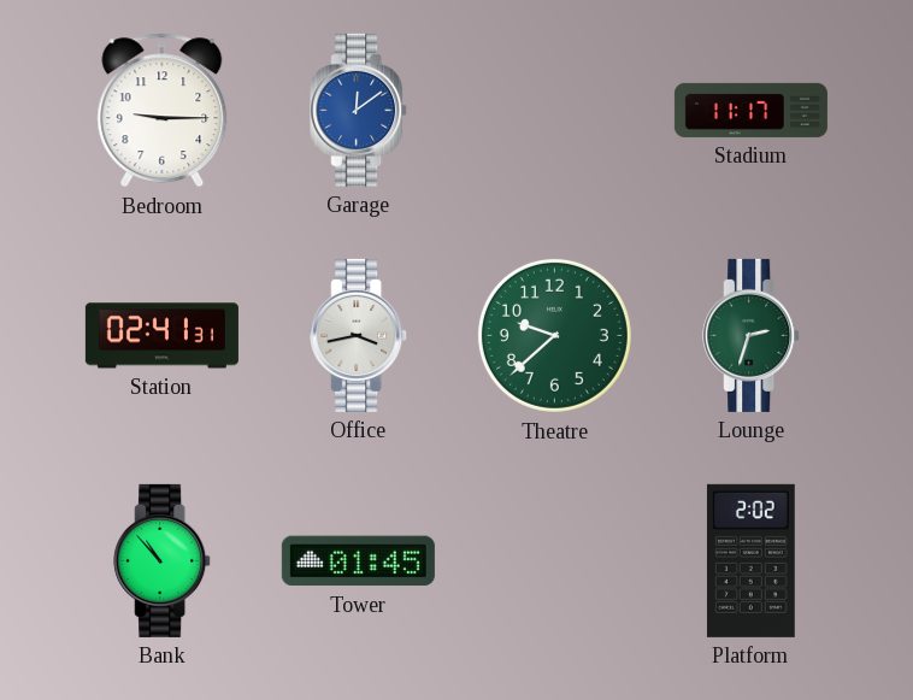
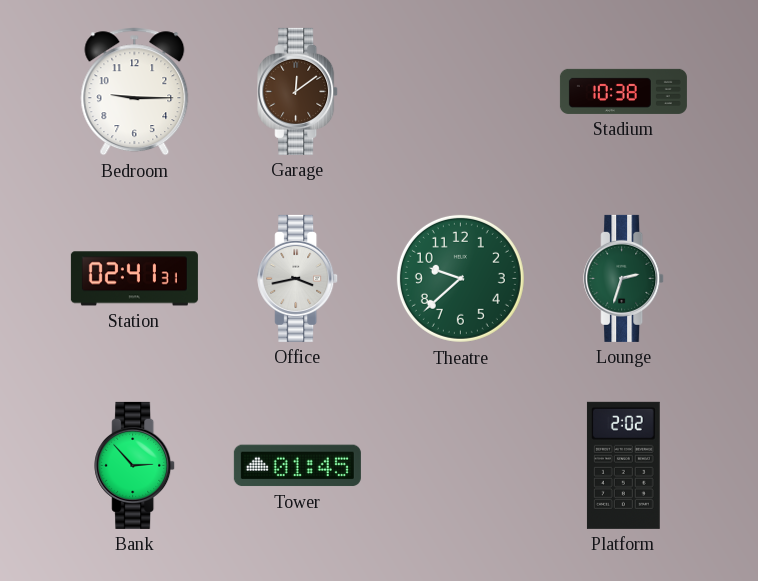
Garage dial: blue -> brown
Stadium: 11:17 -> 10:38
Bank: 10:53 -> 2:53
